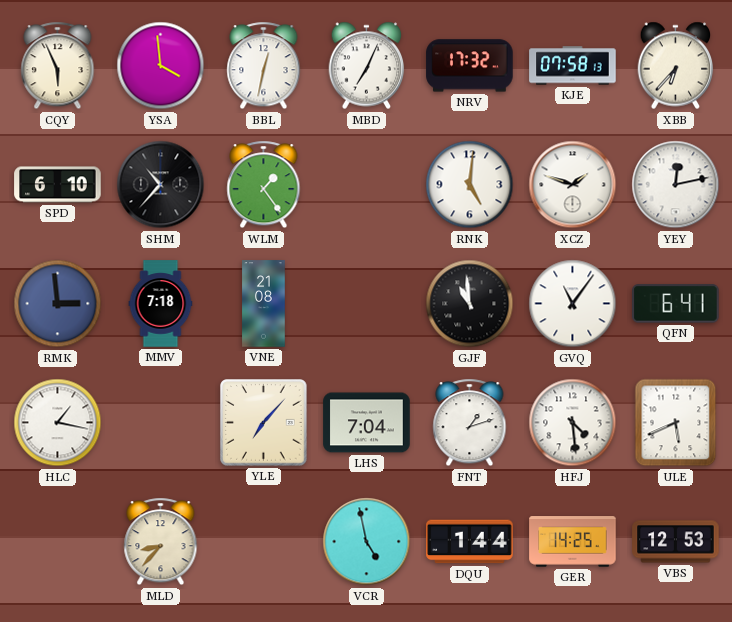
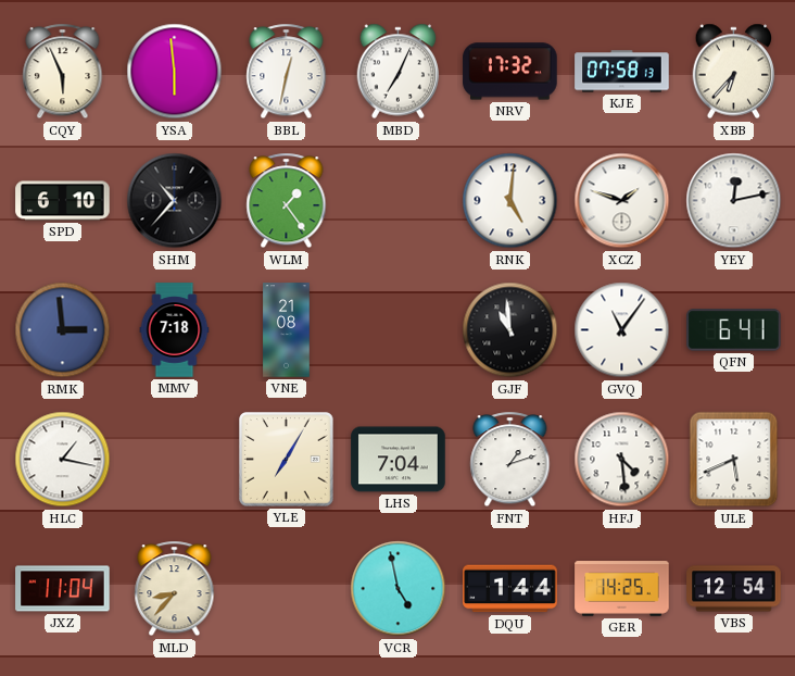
YSA: 3:59 -> 5:59
YLE: 7:07 -> 7:05
JXZ: none -> 11:04
VBS: 12:53 -> 12:54
